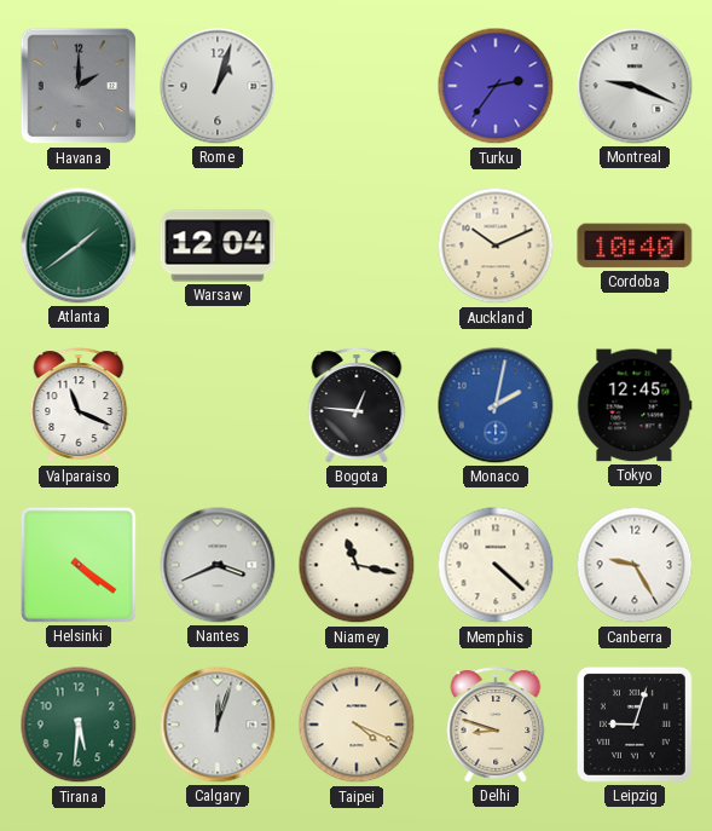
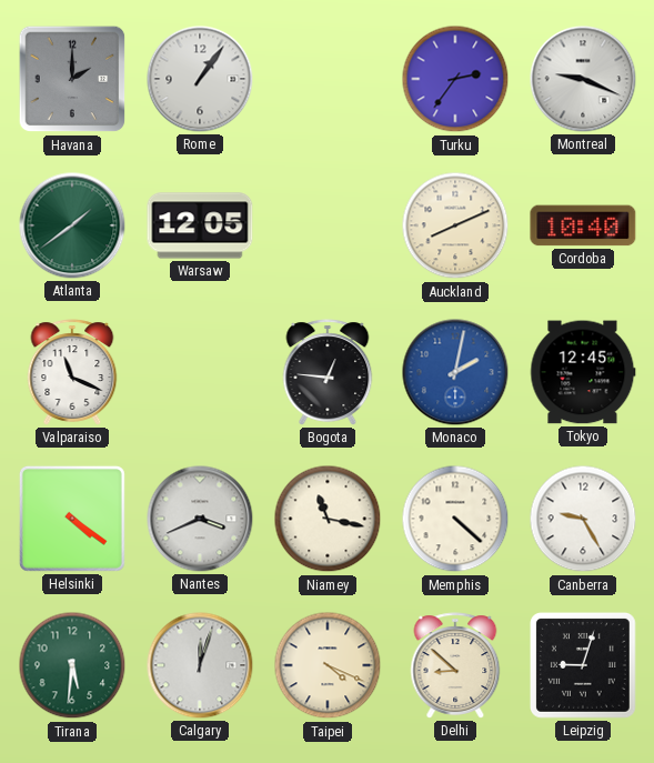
Rome: 1:03 -> 1:06
Warsaw: 12:04 -> 12:05
Auckland: 10:11 -> 8:11
Delhi: 8:48 -> 8:52
